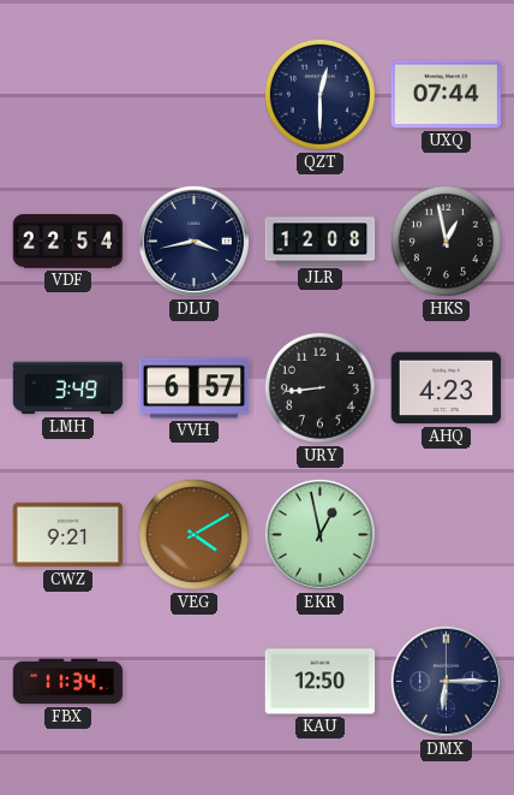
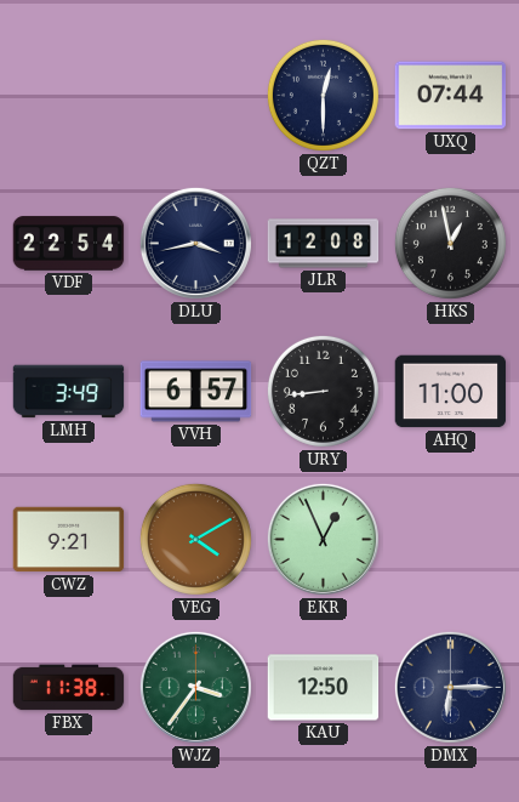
AHQ: 4:23 -> 11:00
EKR: 12:58 -> 12:56
FBX: 11:34 -> 11:38
WJZ: none -> 3:36
